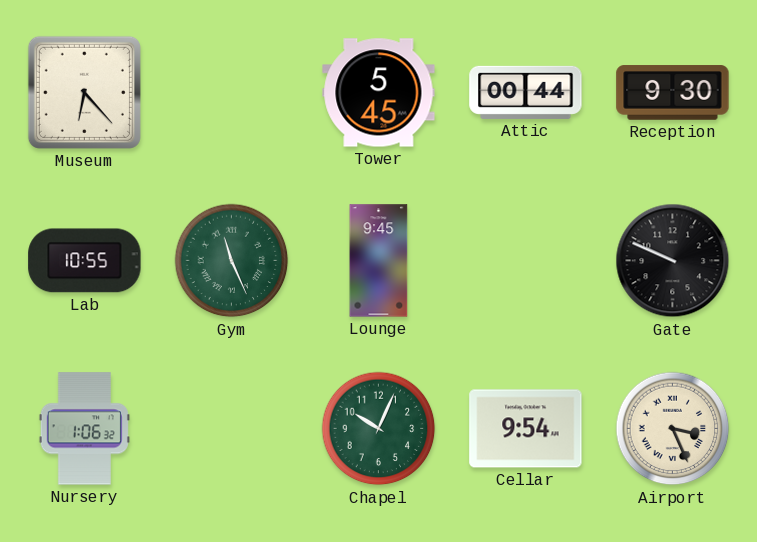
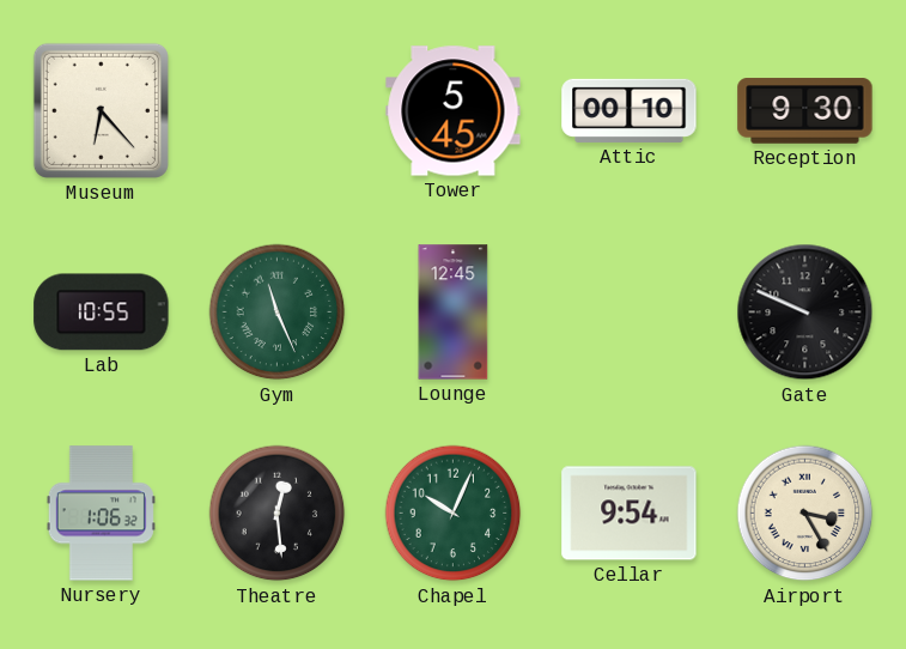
Attic: 00:44 -> 00:10
Lounge: 9:45 -> 12:45
Theatre: none -> 12:29
Airport: 3:26 -> 3:25
